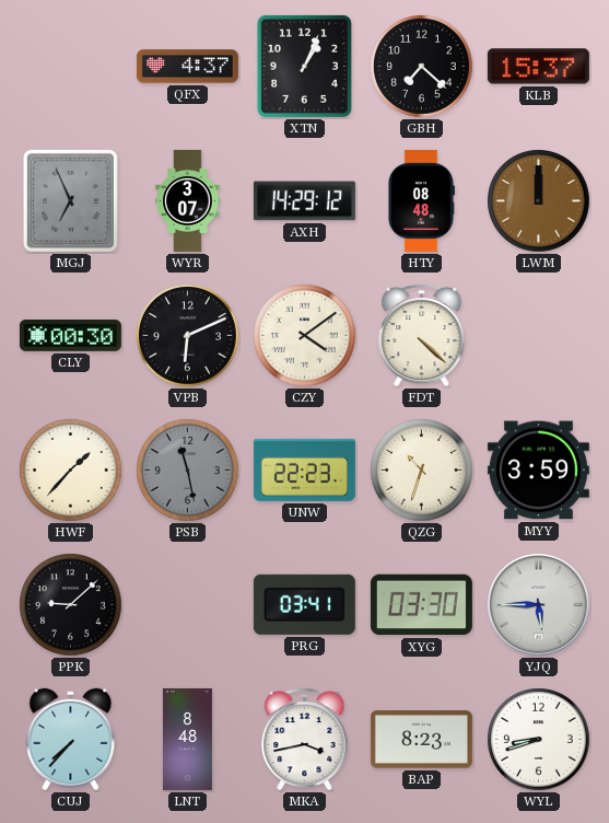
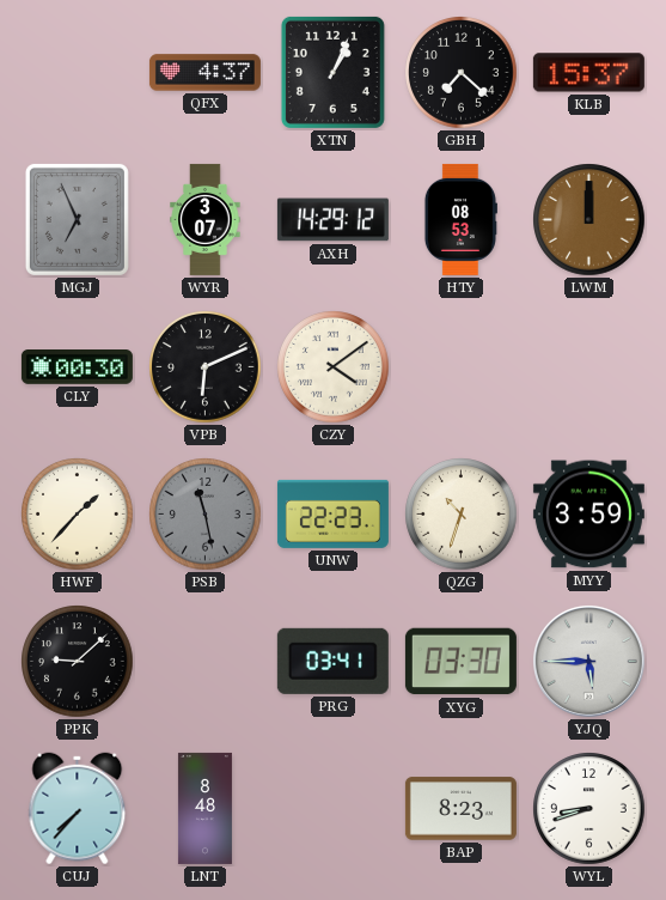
HTY: 08:48 -> 08:53
FDT: 4:22 -> none
MKA: 3:43 -> none
